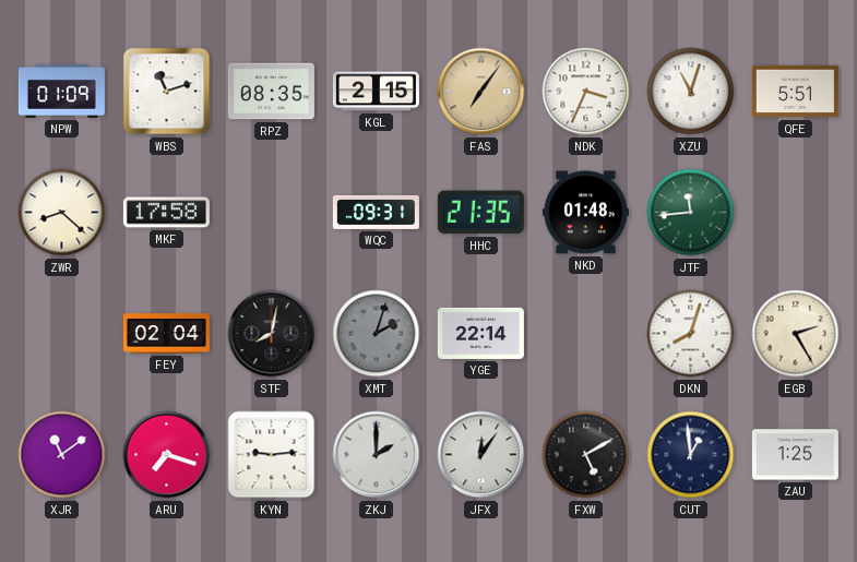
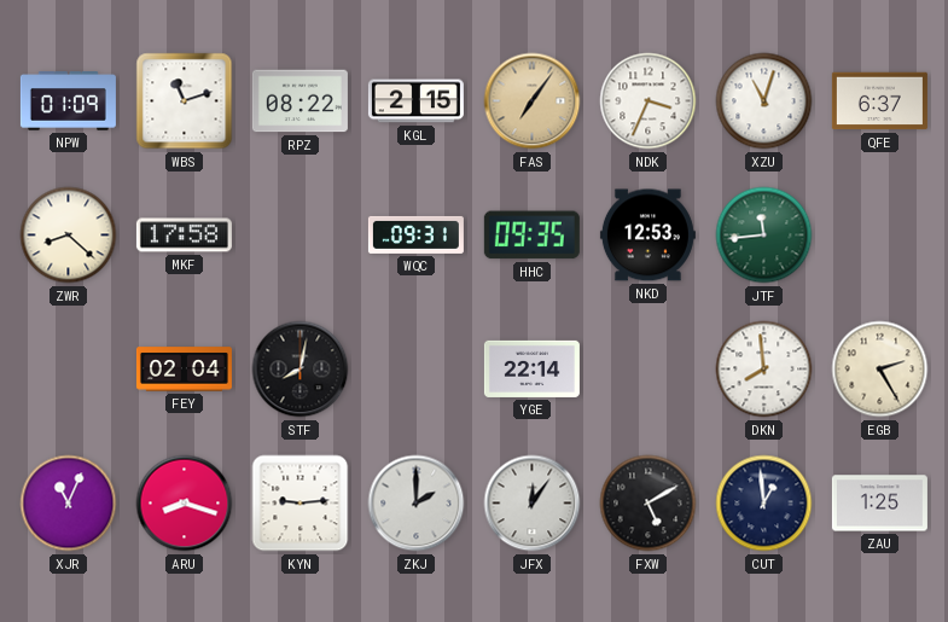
RPZ: 08:35 -> 08:22
QFE: 5:51 -> 6:37
HHC: 21:35 -> 09:35
NKD: 01:48 -> 12:53
XMT: 2:03 -> none
DKN: 8:03 -> 7:59
XJR: 11:09 -> 11:04
ARU: 7:18 -> 8:18
